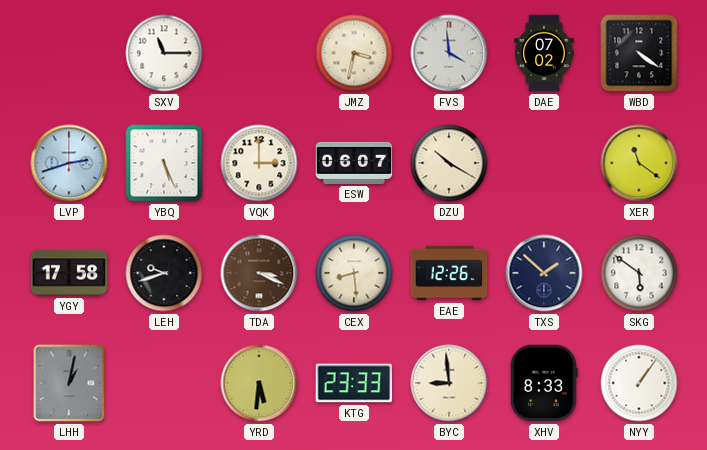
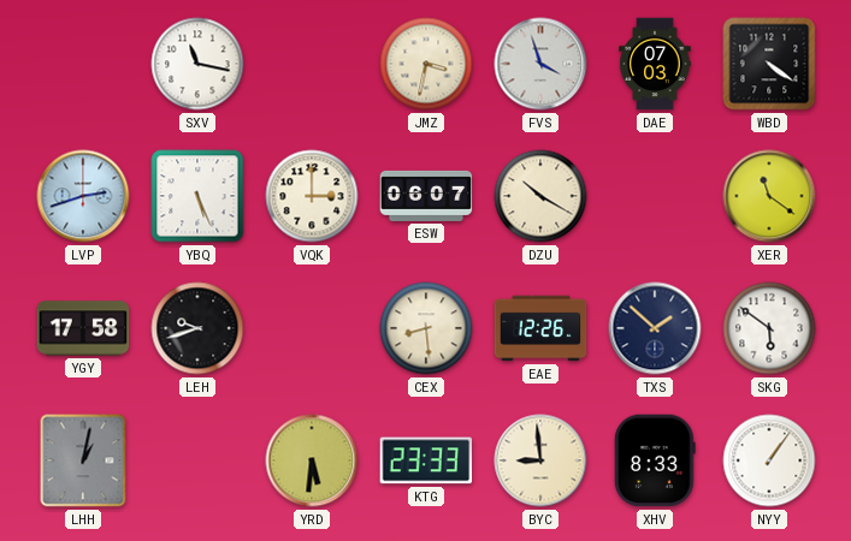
SXV: 11:15 -> 11:17
FVS: 3:59 -> 3:57
DAE: 07:02 -> 07:03
TDA: 3:19 -> none
